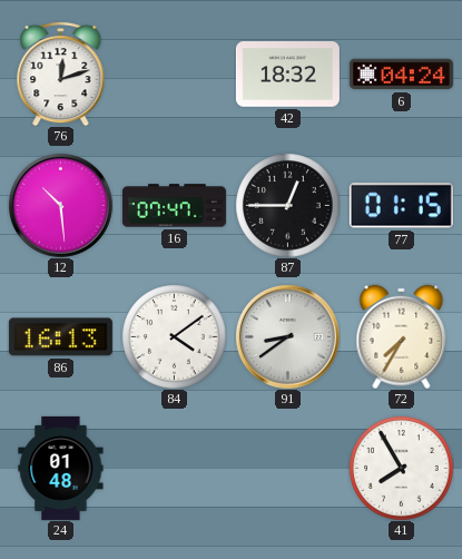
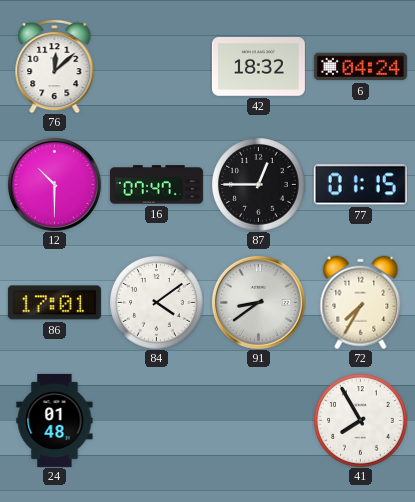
76: 12:12 -> 12:08
12: 10:29 -> 10:30
86: 16:13 -> 17:01
